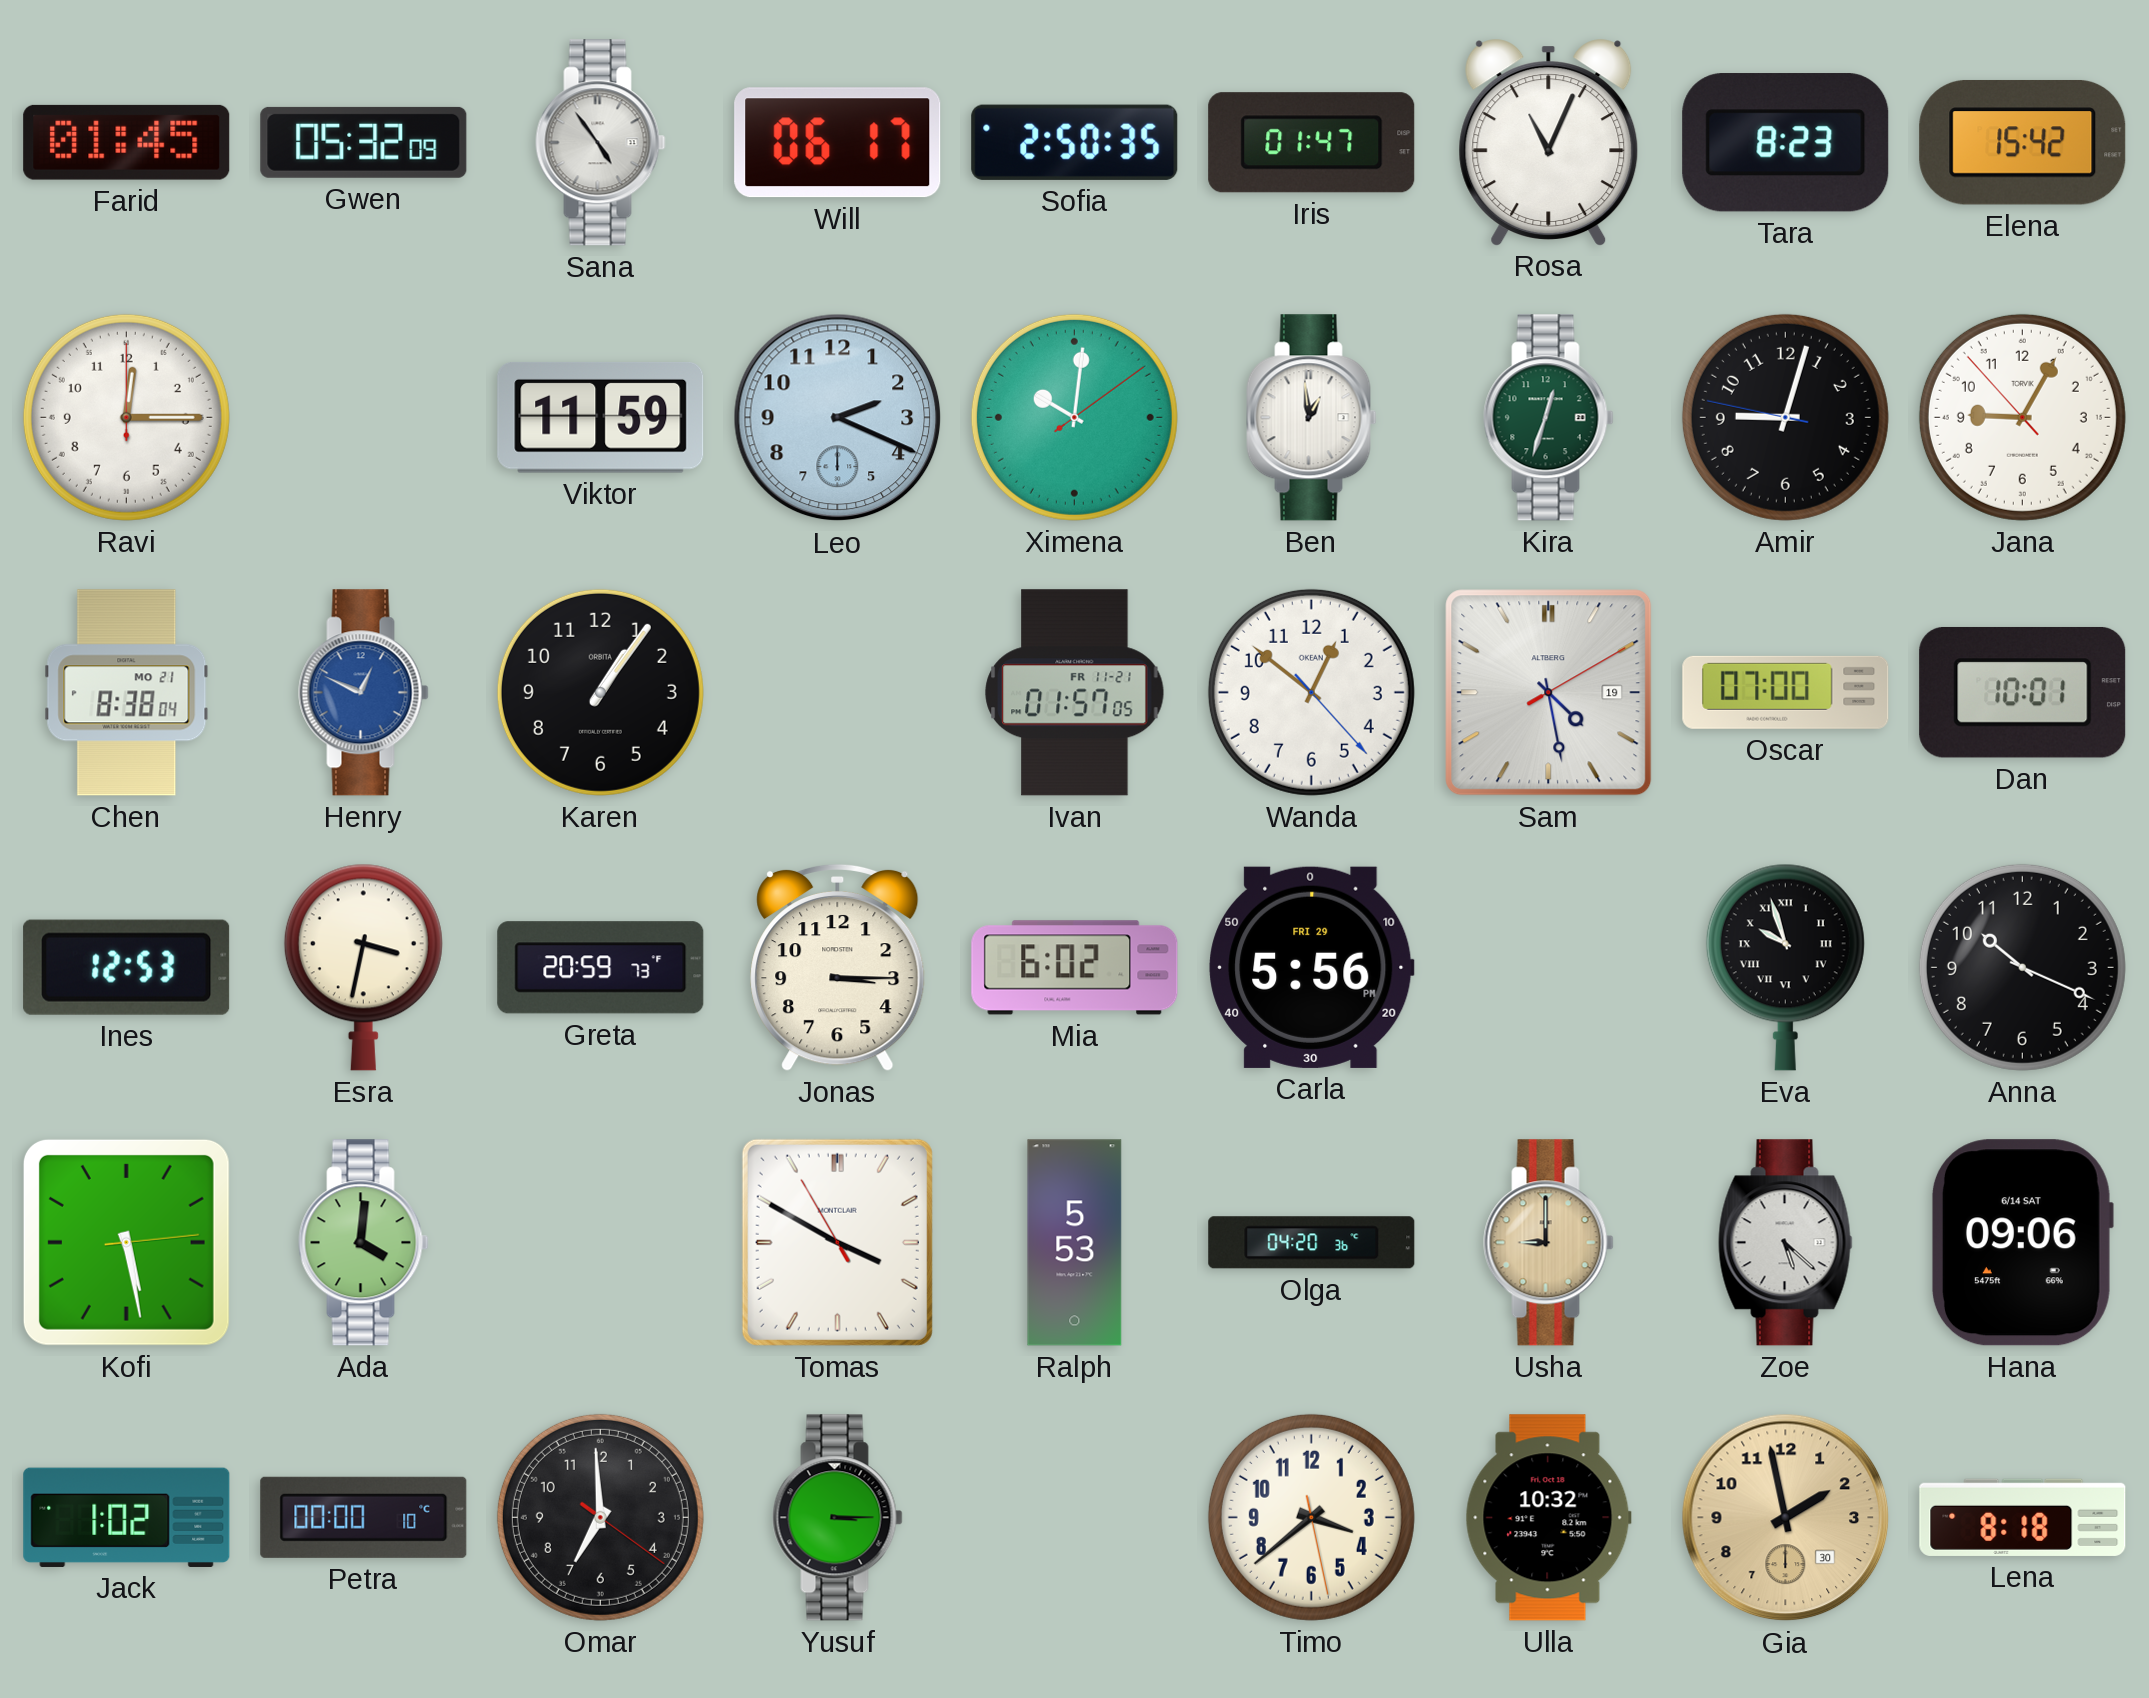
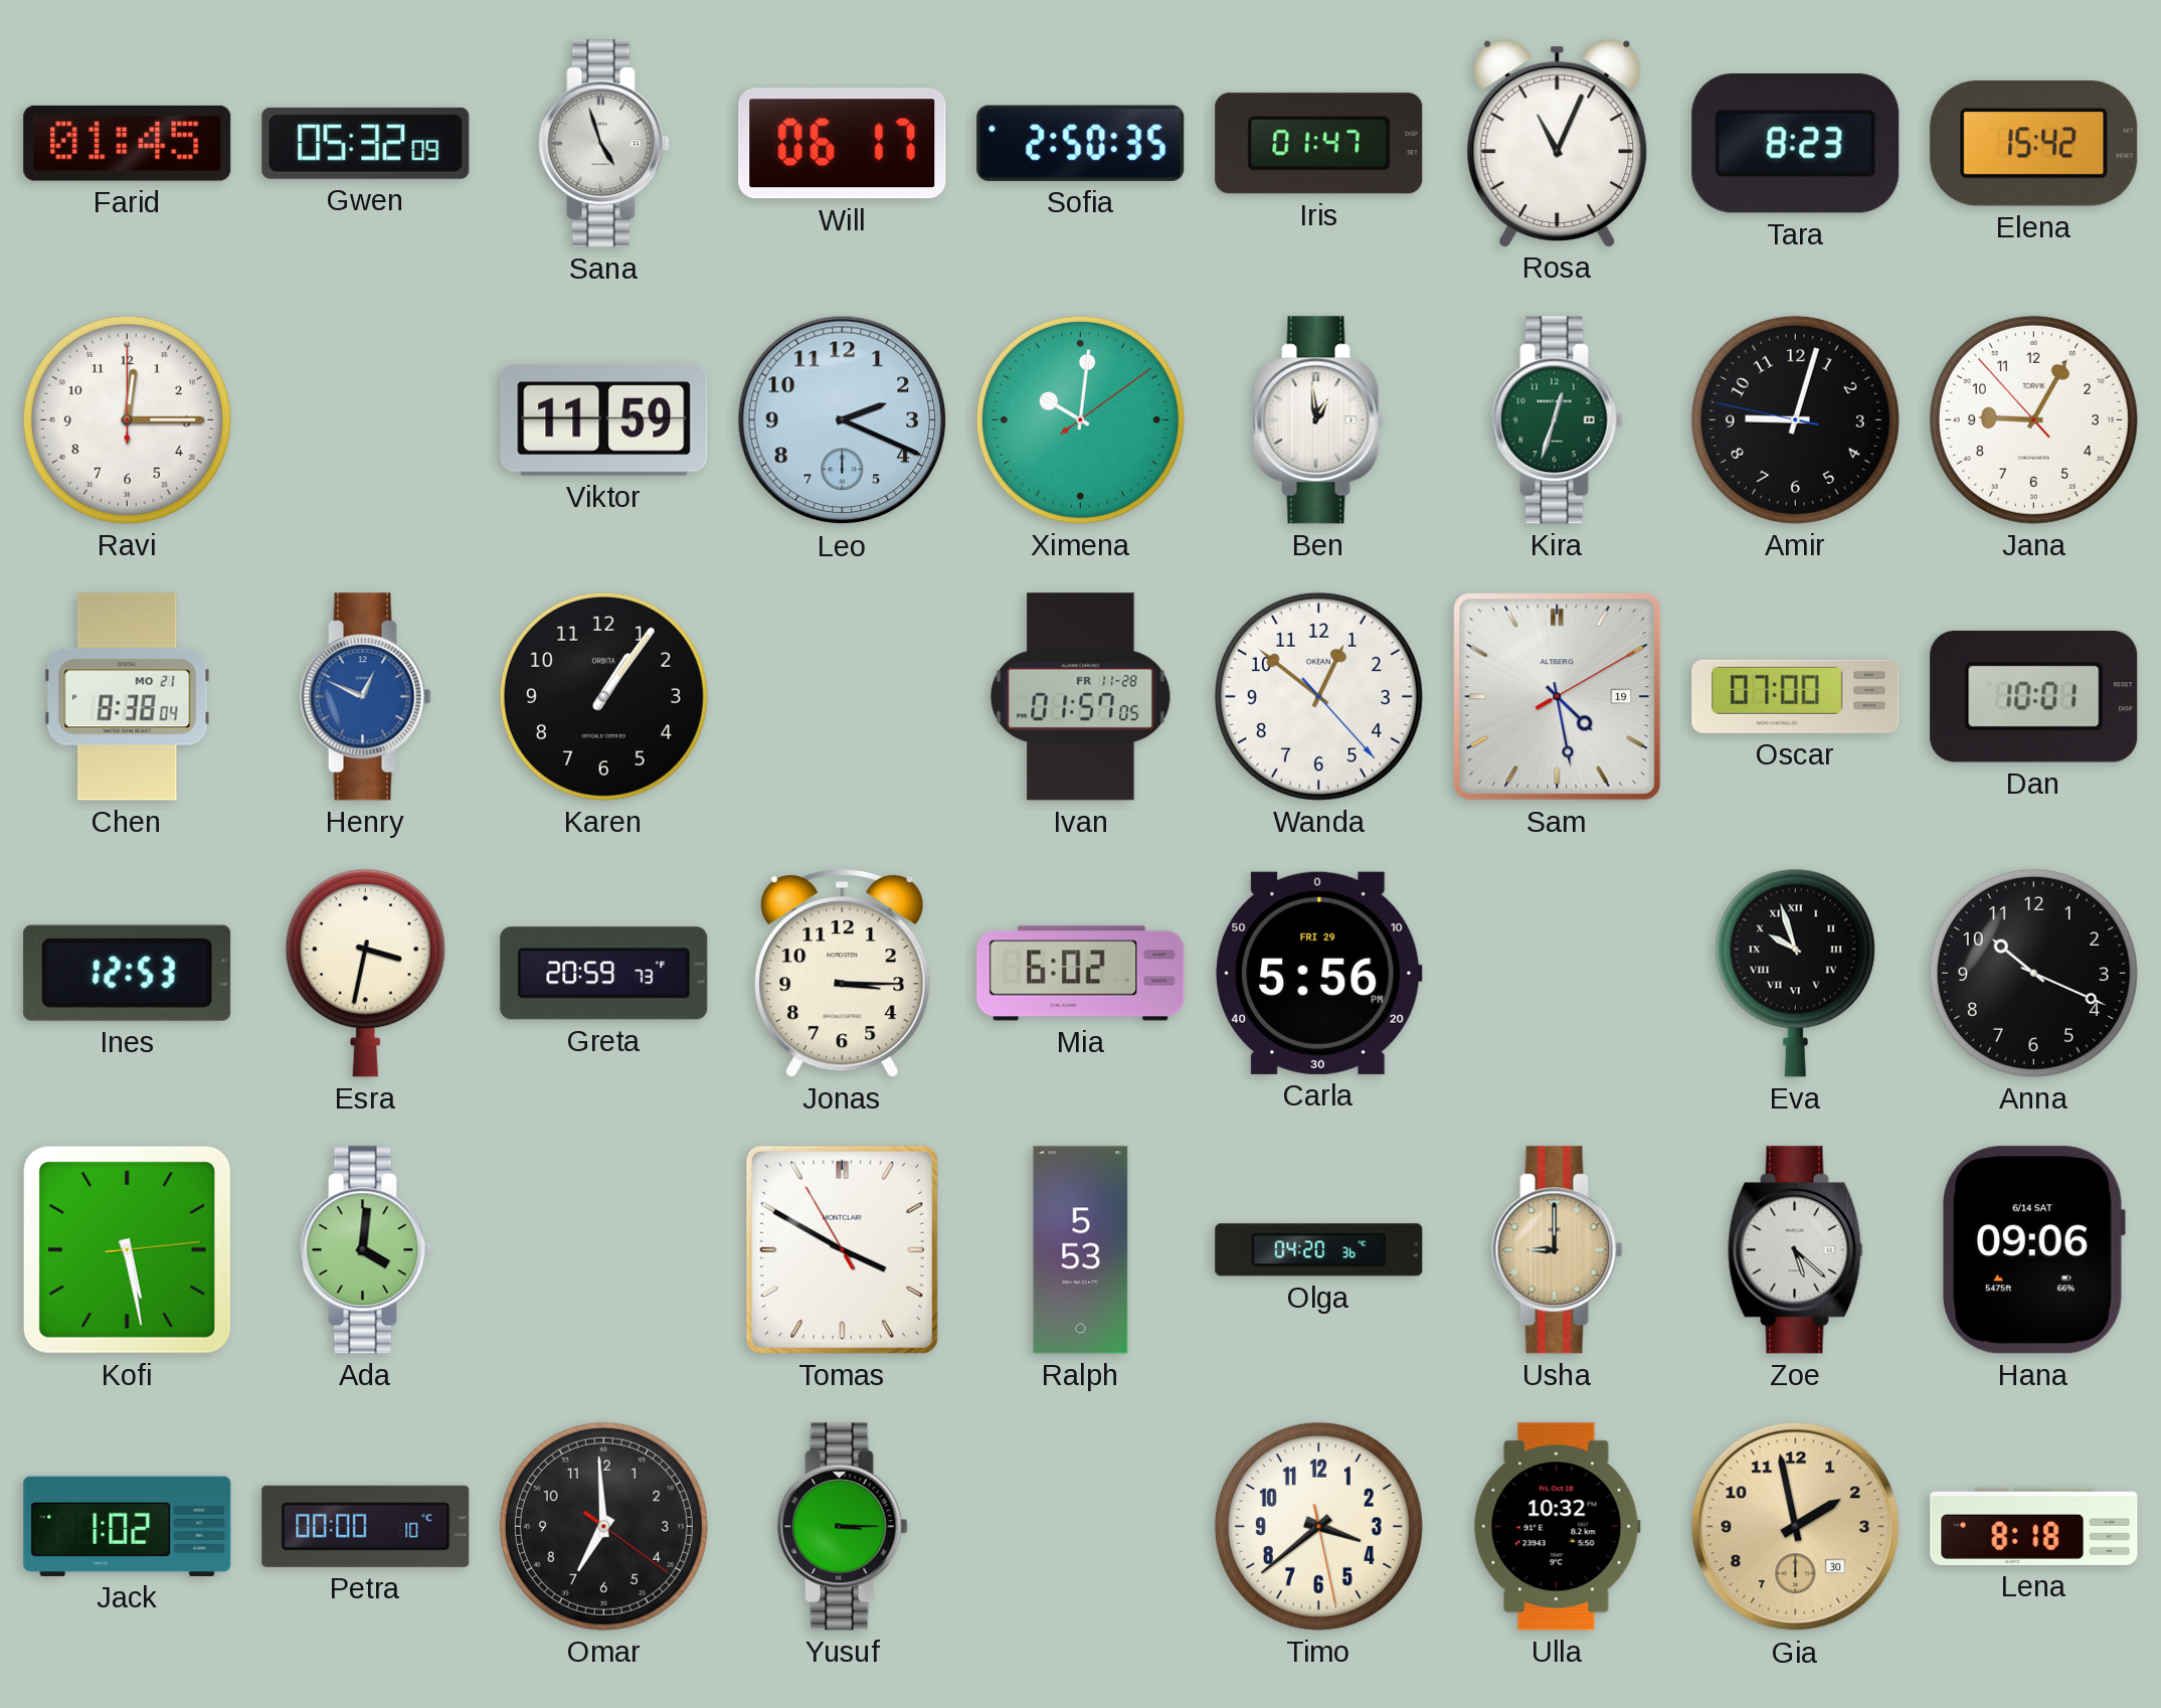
Sana: 4:54 -> 4:57
Ivan date: FR 11-21 -> FR 11-28
